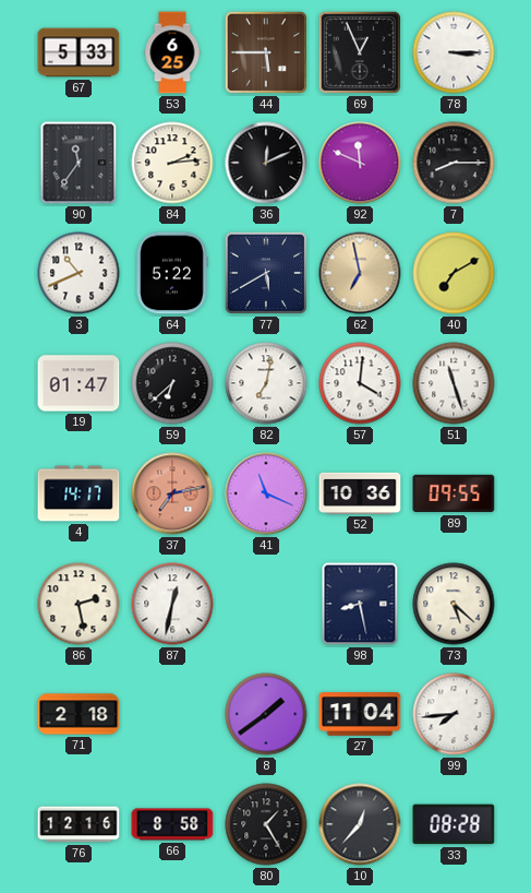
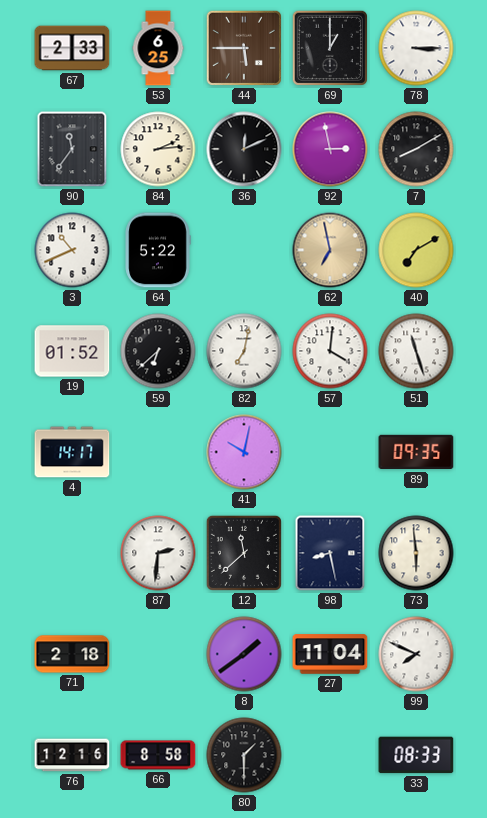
67: 5:33 -> 2:33
69: 12:56 -> 1:00
92: 11:49 -> 2:58
7: 8:15 -> 8:10
77: 5:40 -> none
19: 01:47 -> 01:52
37: 7:13 -> none
41: 11:19 -> 10:02
52: 10:36 -> none
89: 09:55 -> 09:35
86: 2:28 -> none
87: 12:32 -> 2:31
12: none -> 11:38
73: 5:22 -> 5:59
99: 7:44 -> 7:49
80: 1:25 -> 1:30
10: 12:37 -> none
33: 08:28 -> 08:33
